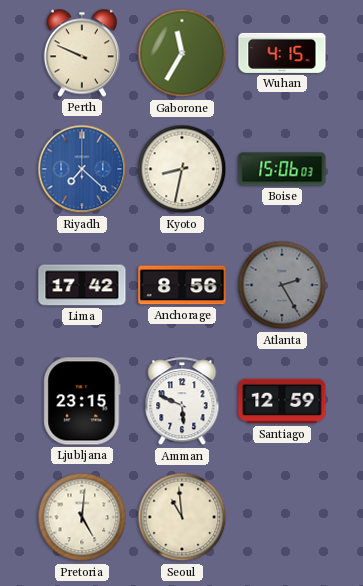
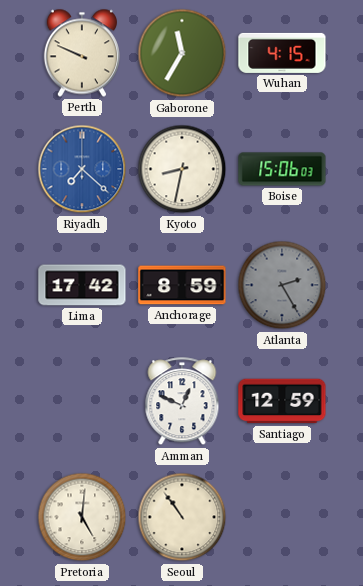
Anchorage: 8:56 -> 8:59
Ljubljana: 23:15 -> none
Amman: 5:49 -> 12:49
Seoul: 10:59 -> 10:54
